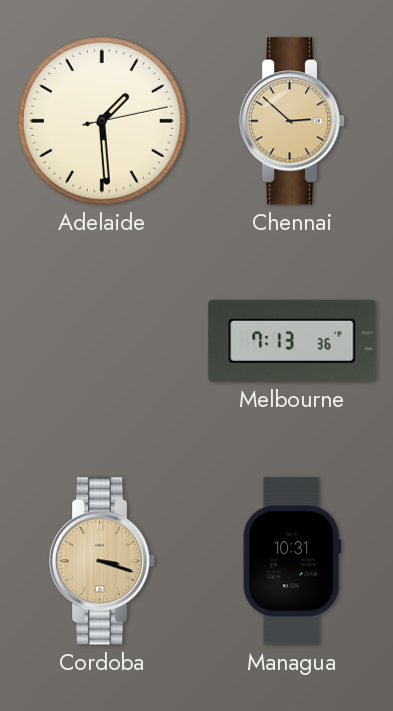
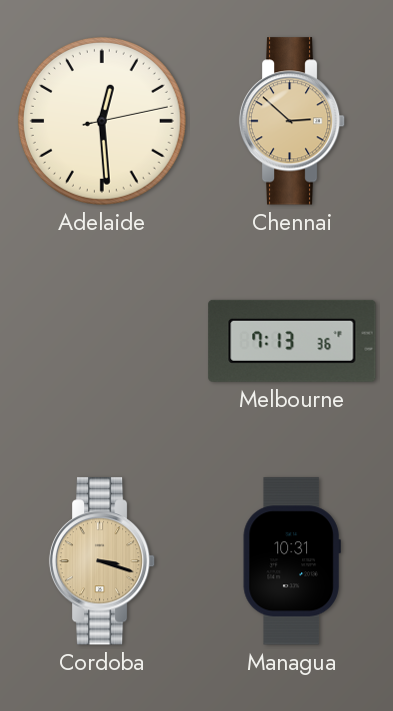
Adelaide: 1:29 -> 12:29
